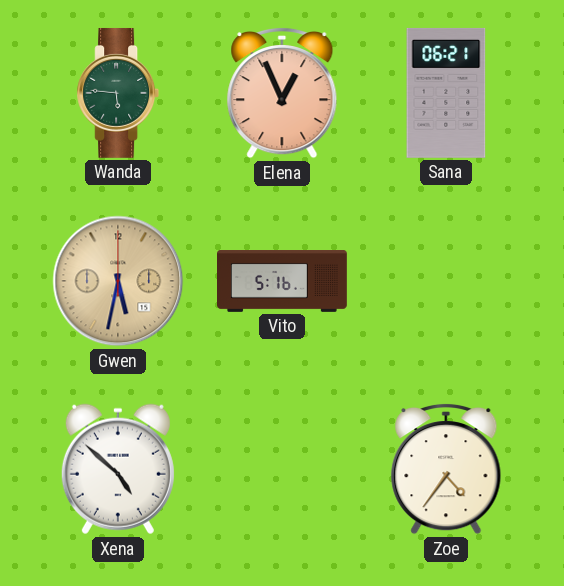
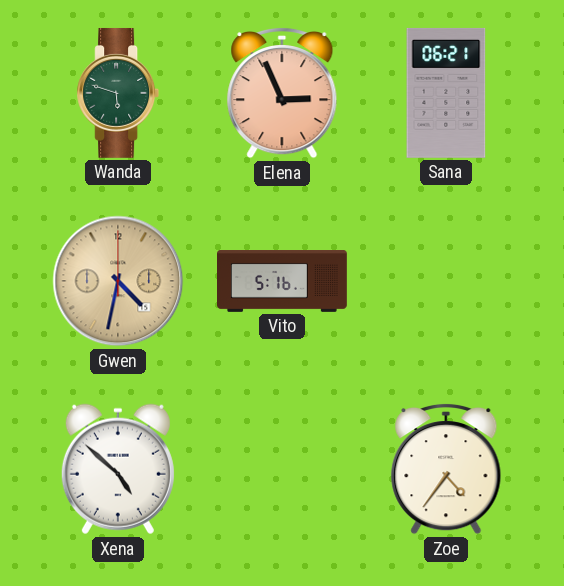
Wanda: 5:46 -> 5:48
Elena: 12:56 -> 2:56
Gwen: 5:32 -> 4:32
